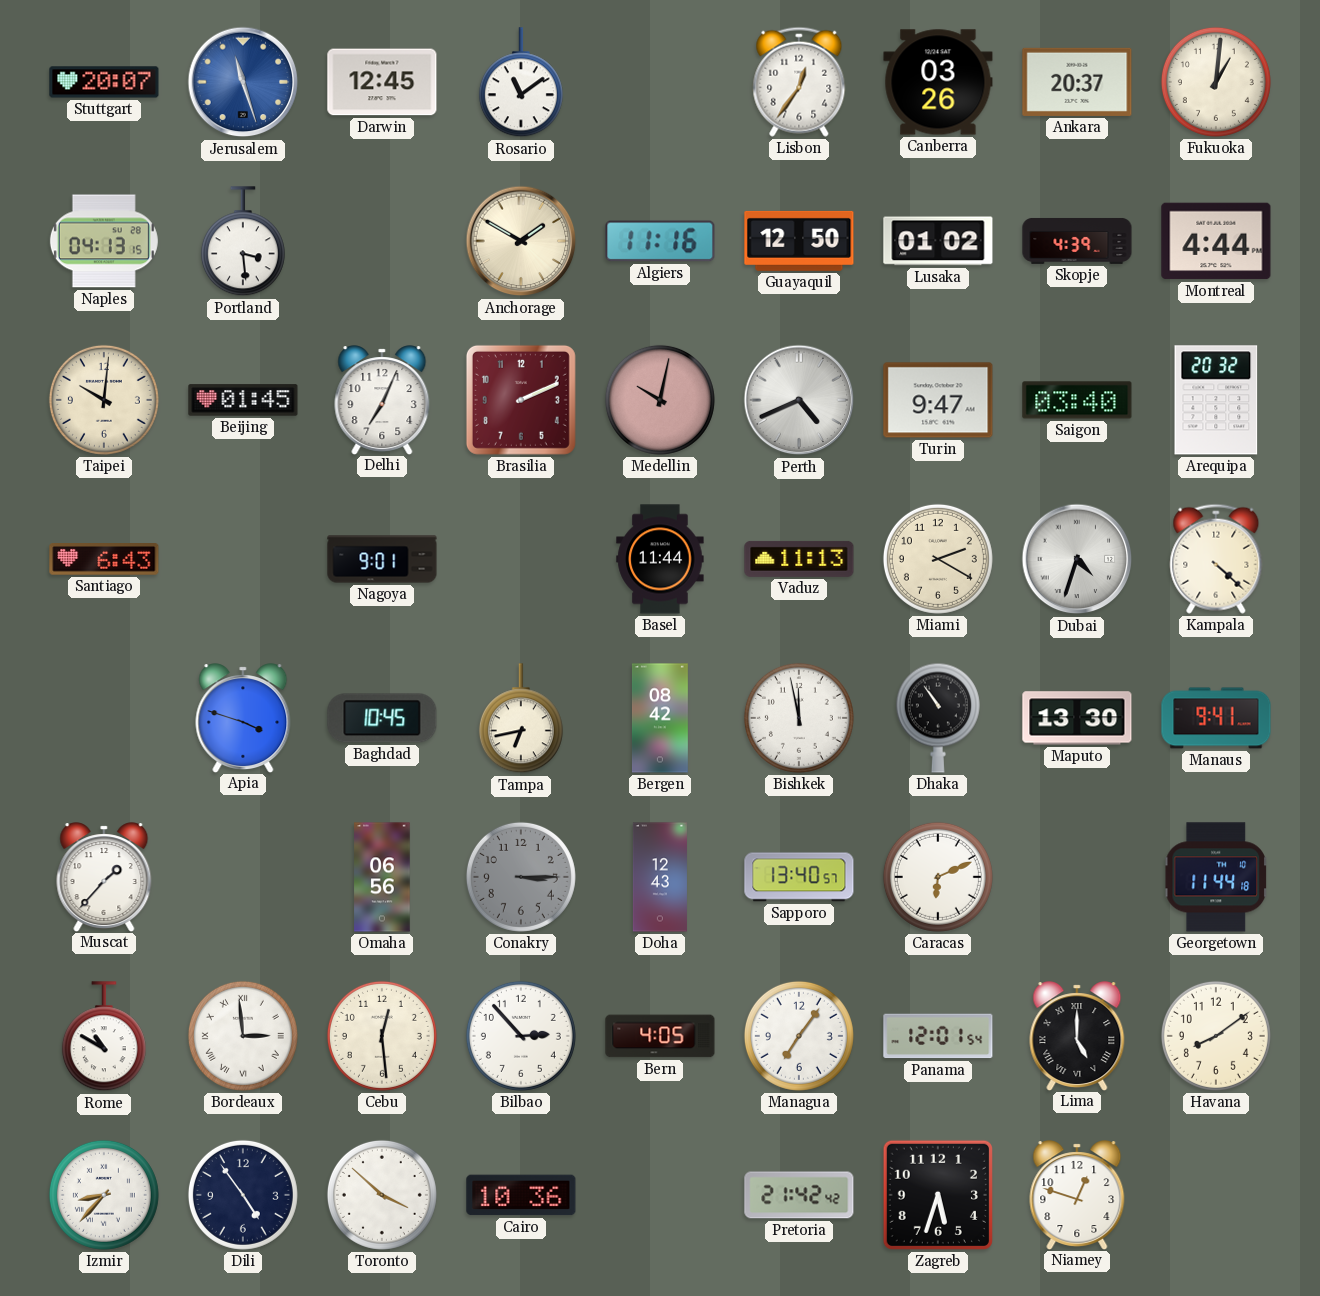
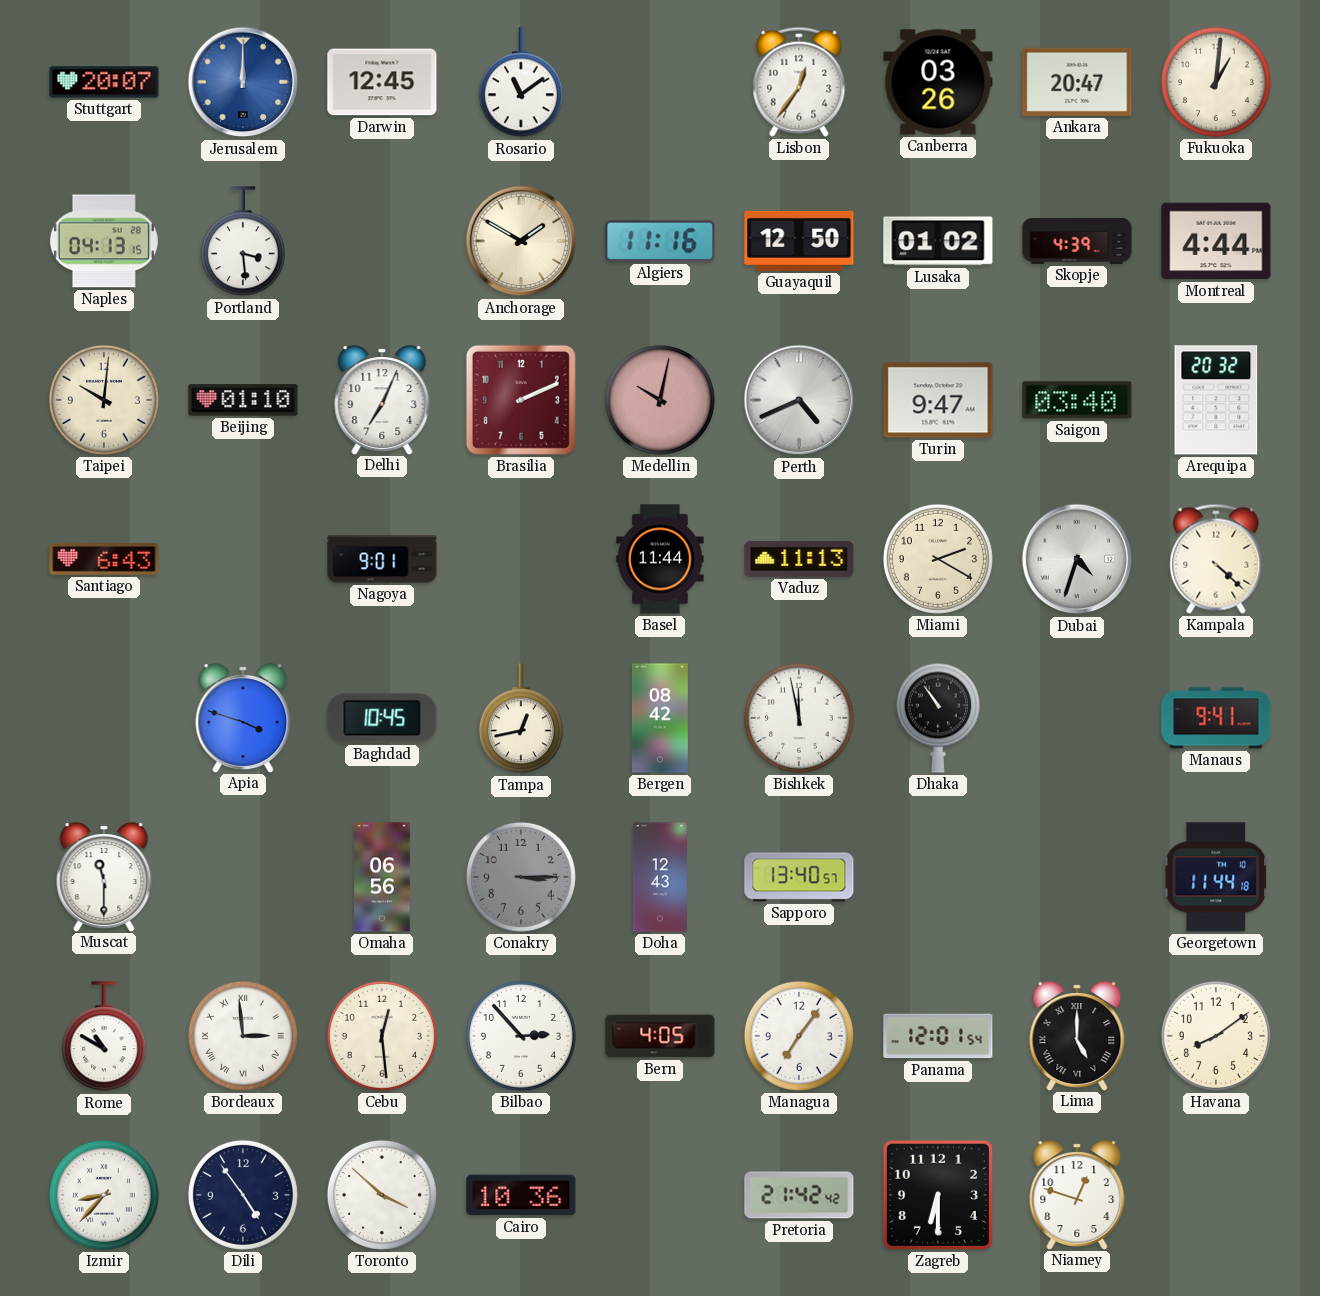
Jerusalem: 11:27 -> 12:00
Ankara: 20:37 -> 20:47
Beijing: 01:45 -> 01:10
Tampa: 6:43 -> 12:43
Maputo: 13:30 -> none
Muscat: 1:37 -> 11:30
Caracas: 6:11 -> none
Zagreb: 5:33 -> 6:30
